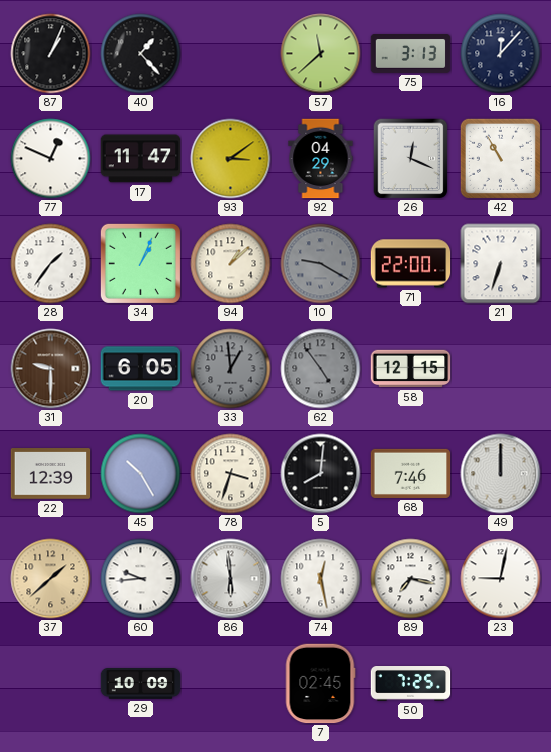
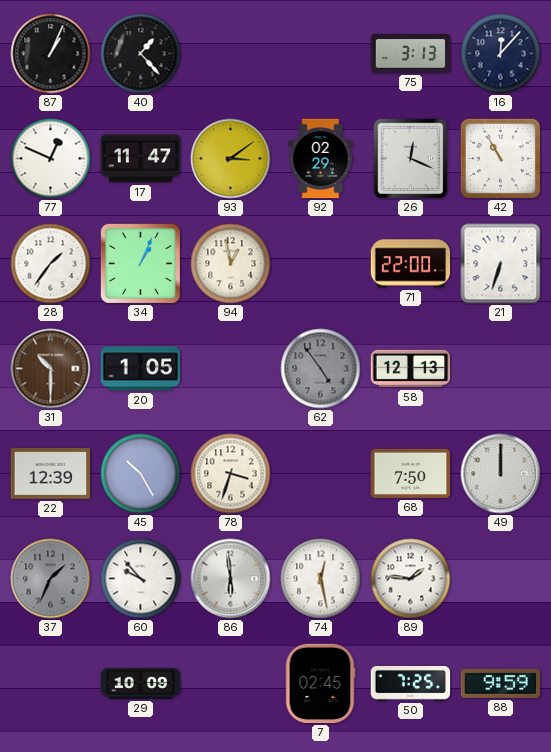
57: 11:38 -> none
92: 04:29 -> 02:29
94: 1:08 -> 12:58
10: 9:20 -> none
31: 9:30 -> 10:30
20: 6:05 -> 1:05
33: 12:59 -> none
58: 12:15 -> 12:13
5: 8:01 -> none
68: 7:46 -> 7:50
37: 1:38 -> 1:34
37 dial: champagne -> grey
60: 9:44 -> 9:53
89: 7:17 -> 1:46
23: 9:02 -> none
88: none -> 9:59
